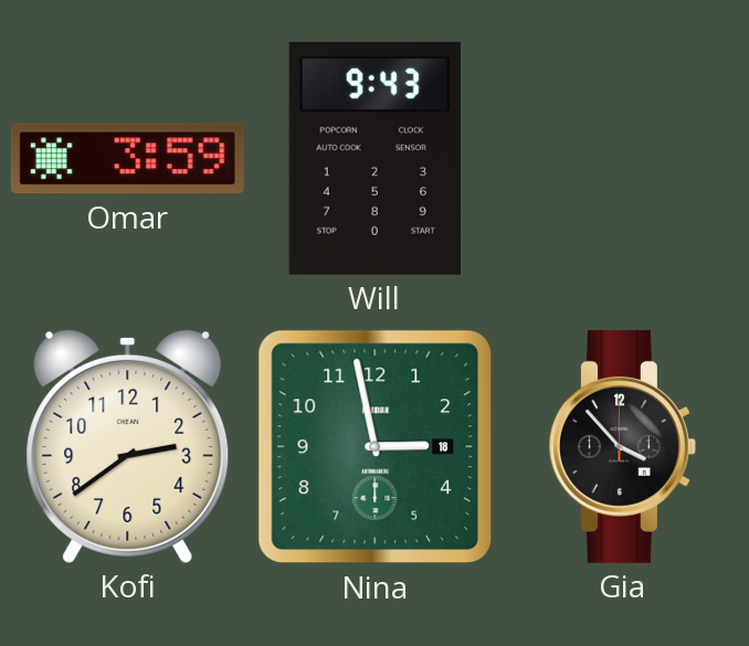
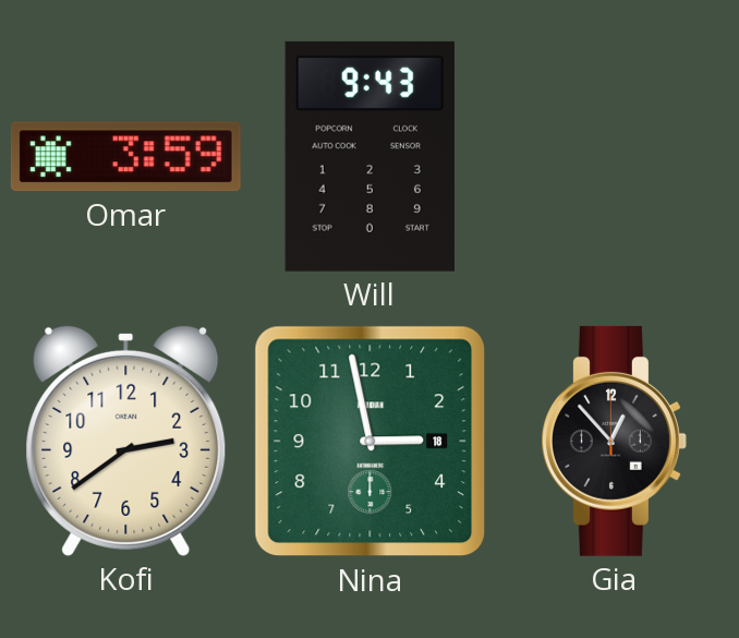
Gia: 3:53 -> 12:53
